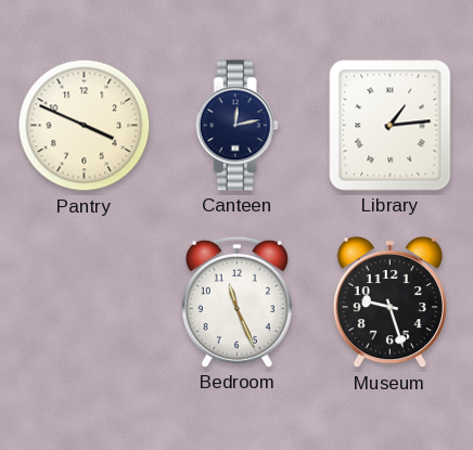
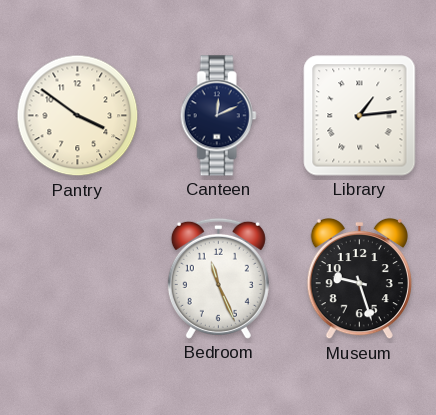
Pantry: 3:49 -> 3:51
Canteen: 12:13 -> 12:11
